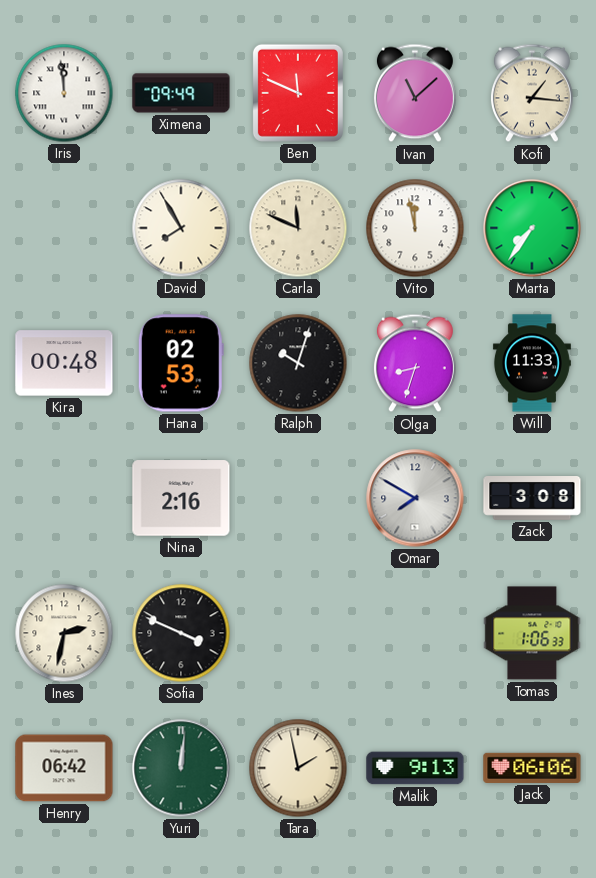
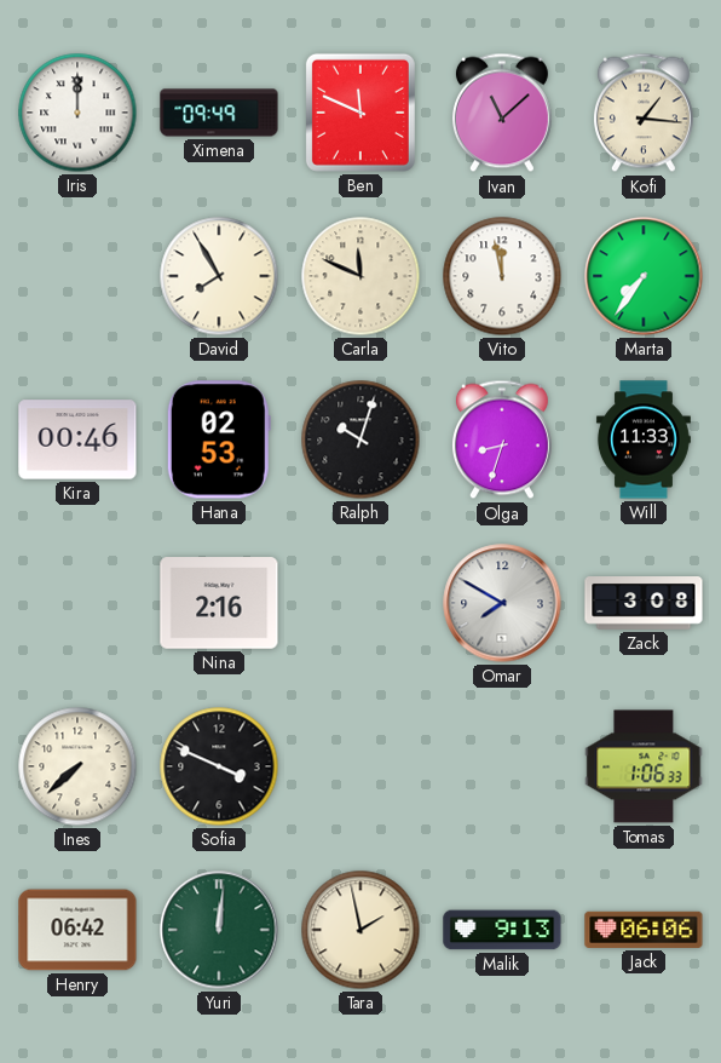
Iris: 11:59 -> 12:00
Kira: 00:48 -> 00:46
Ines: 2:32 -> 7:38
